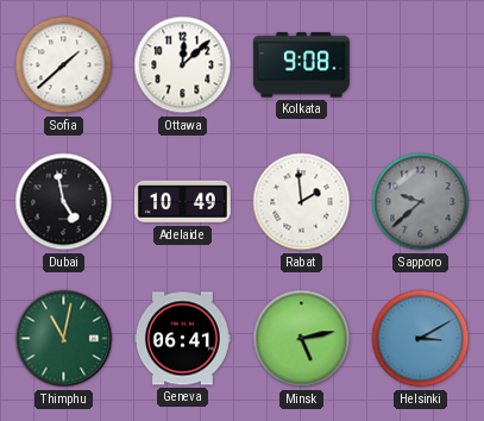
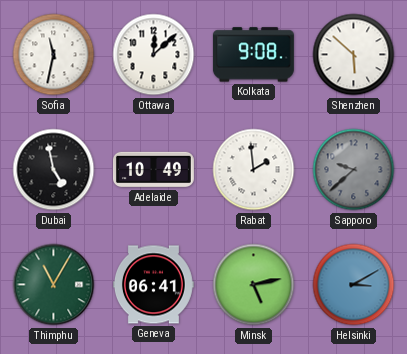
Sofia: 1:38 -> 11:32
Shenzhen: none -> 5:52
Thimphu: 11:02 -> 11:05
